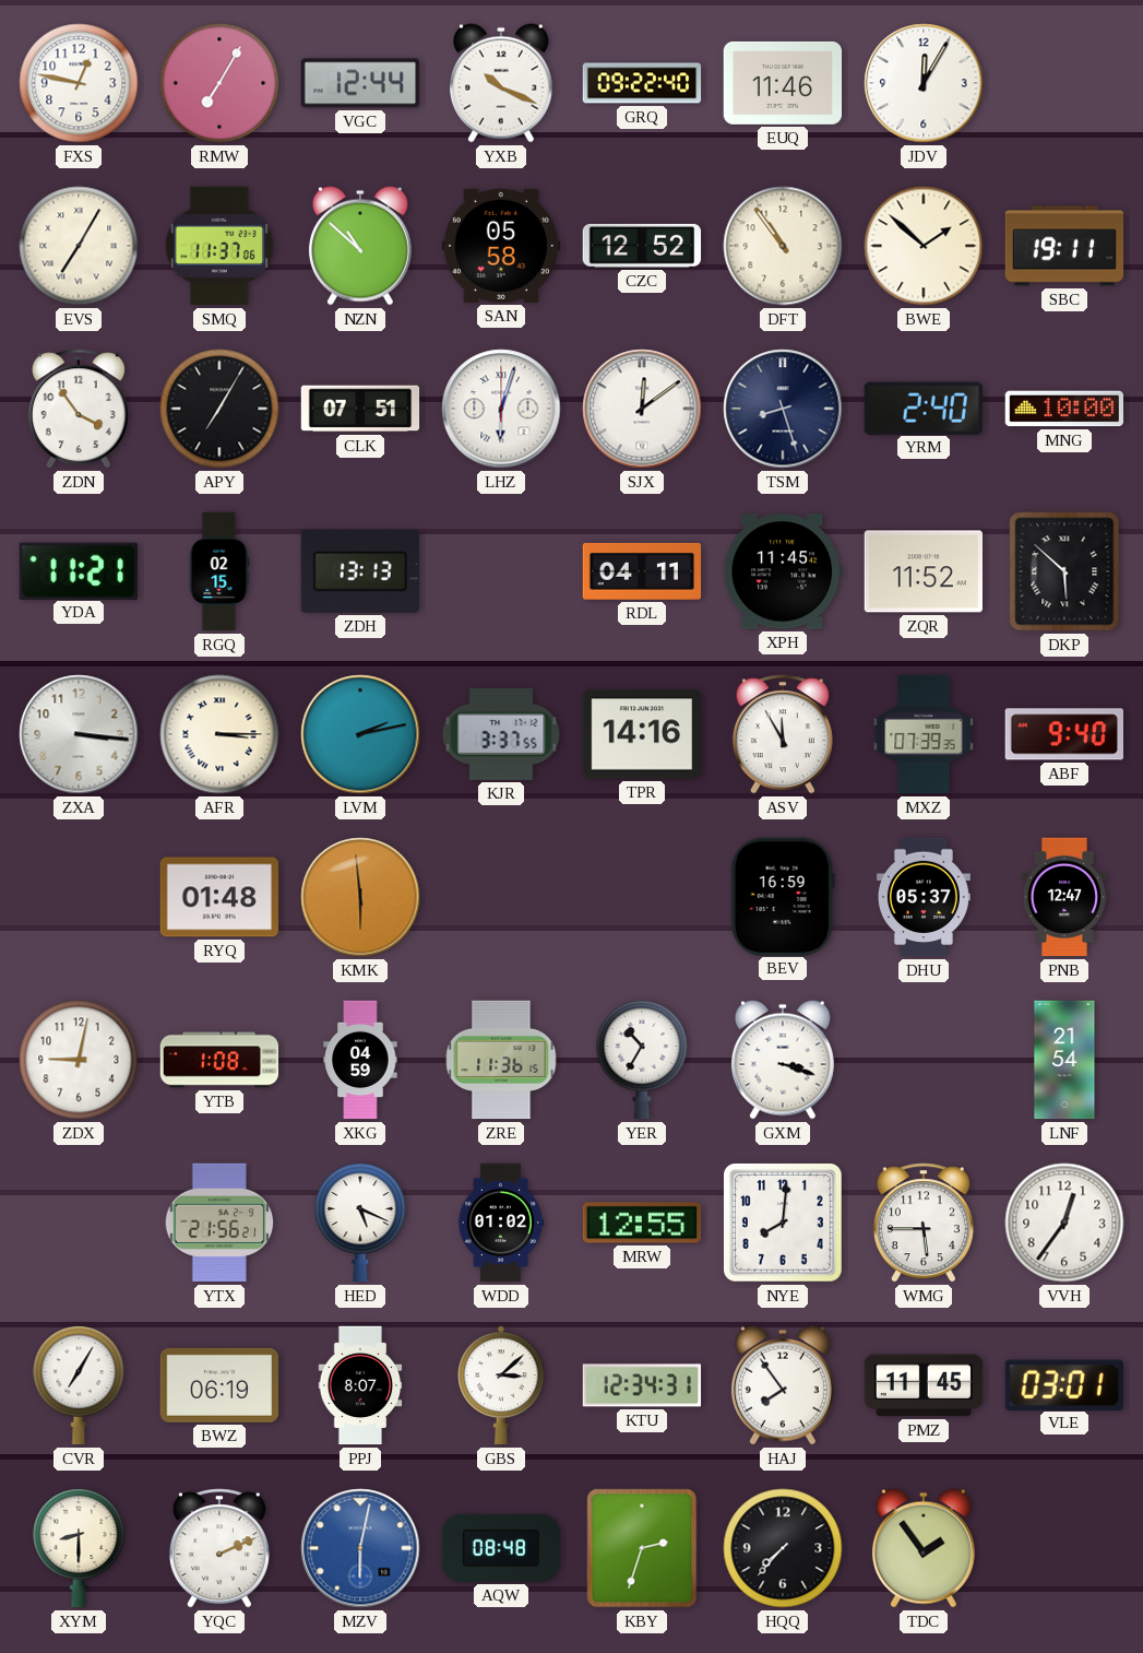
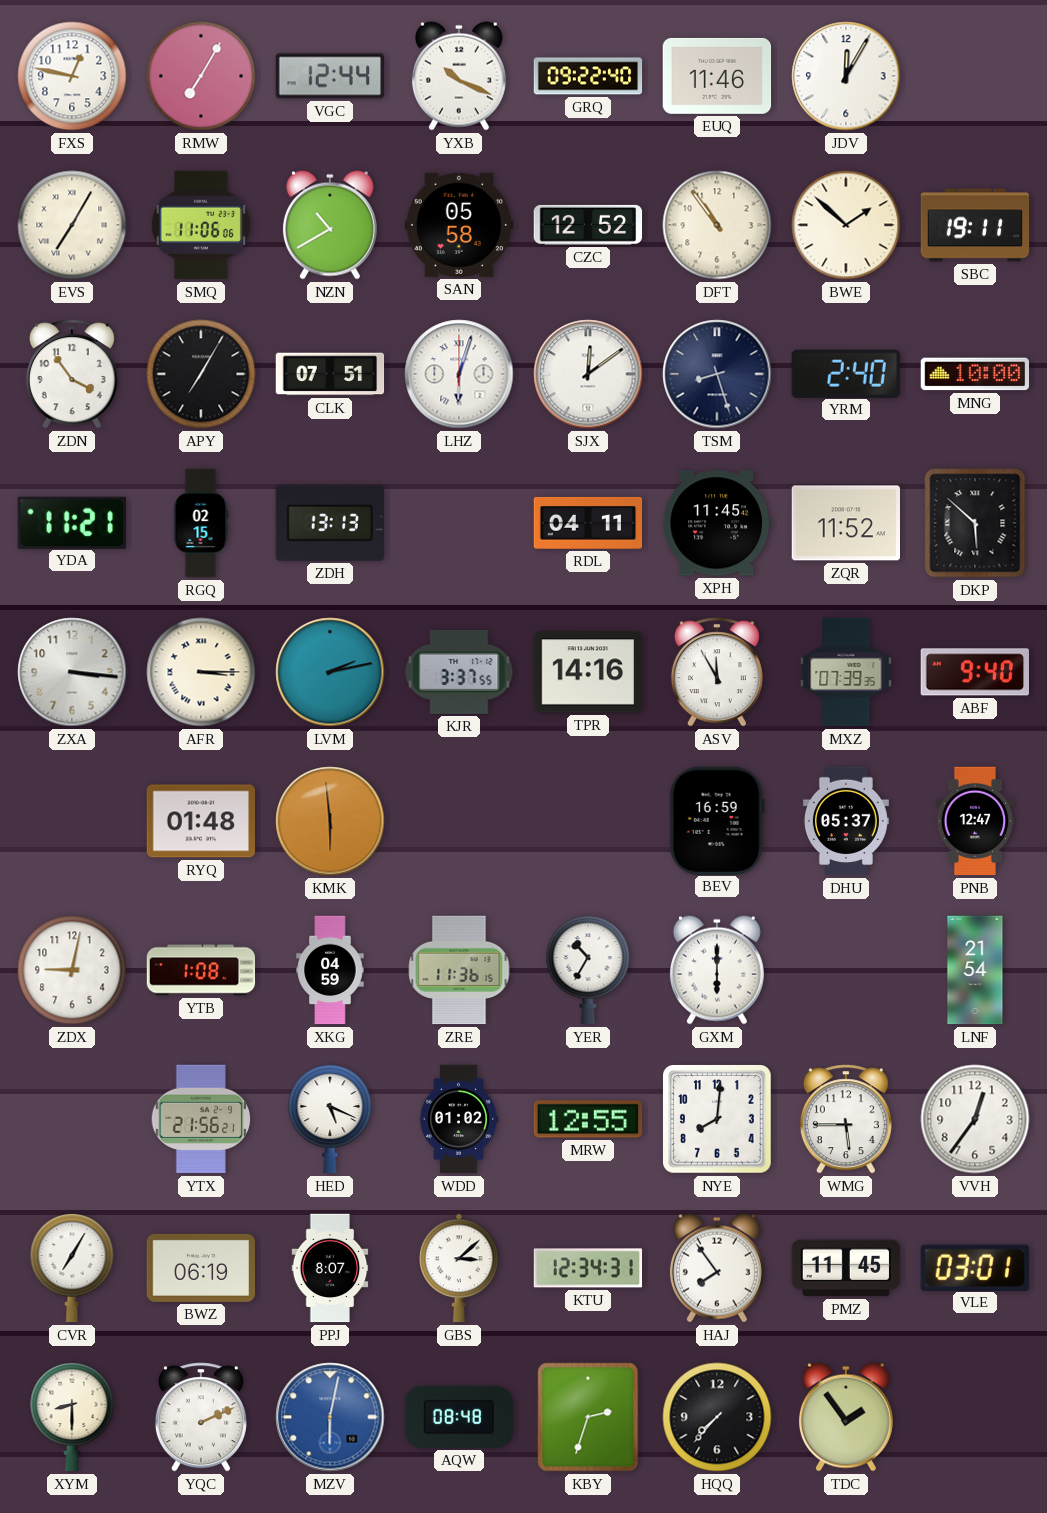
SMQ: 11:37 -> 11:06
NZN: 10:52 -> 10:40
GXM: 3:18 -> 6:00
